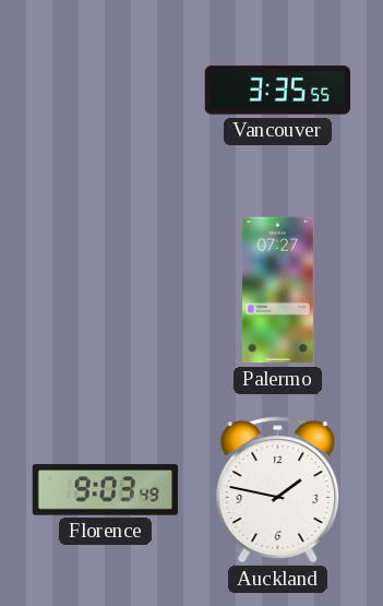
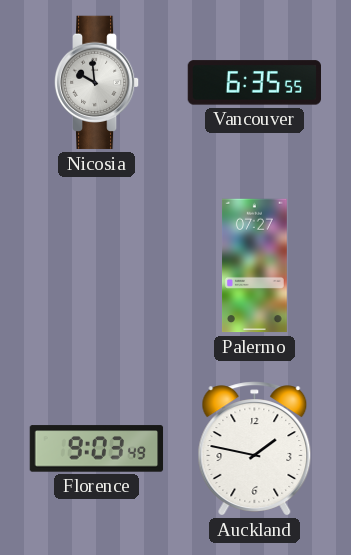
Nicosia: none -> 9:59
Vancouver: 3:35 -> 6:35
